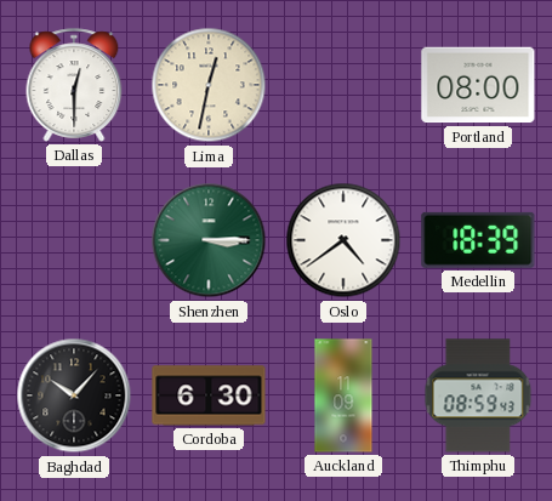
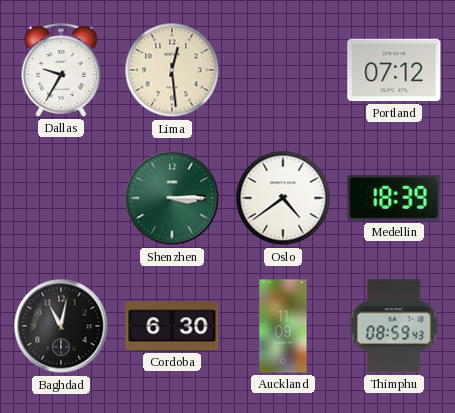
Dallas: 12:30 -> 9:35
Lima: 12:32 -> 12:29
Portland: 08:00 -> 07:12
Baghdad: 10:07 -> 11:02
